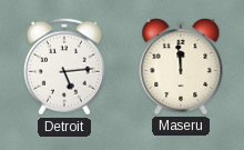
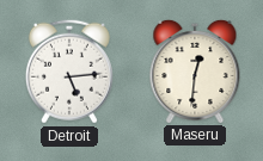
Maseru: 11:59 -> 12:31
